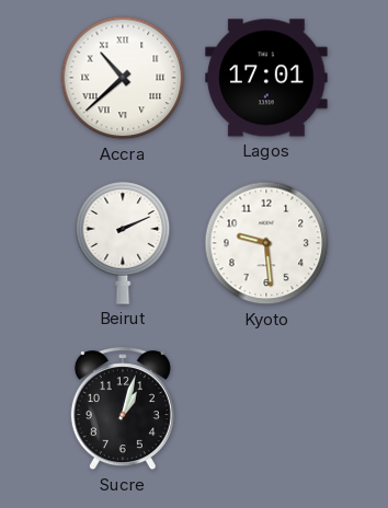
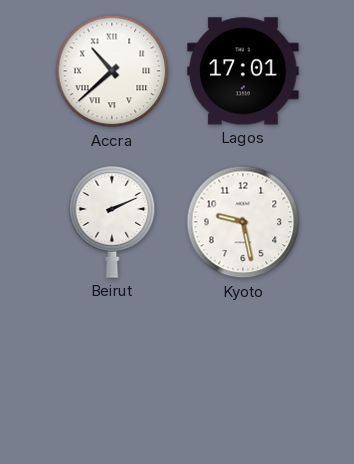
Kyoto: 9:29 -> 9:28
Sucre: 1:03 -> none
